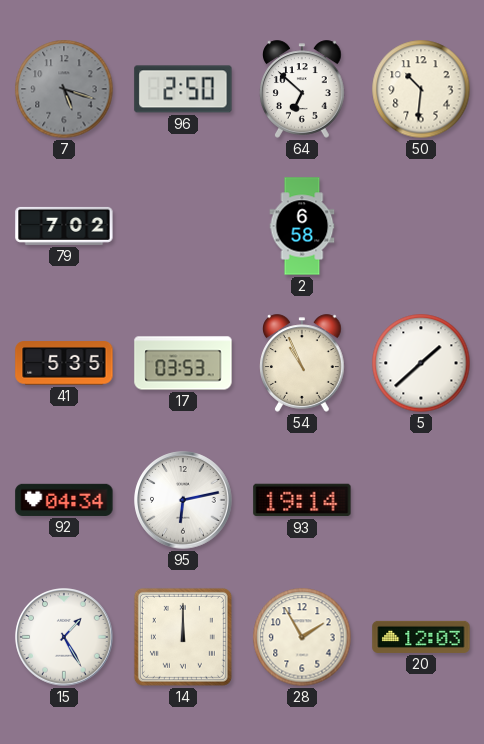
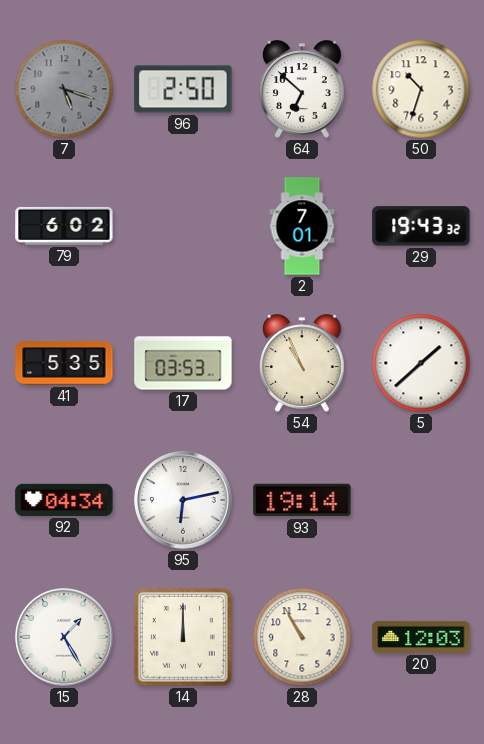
50: 10:31 -> 10:33
79: 7:02 -> 6:02
2: 6:58 -> 7:01
29: none -> 19:43
28: 1:55 -> 10:55
